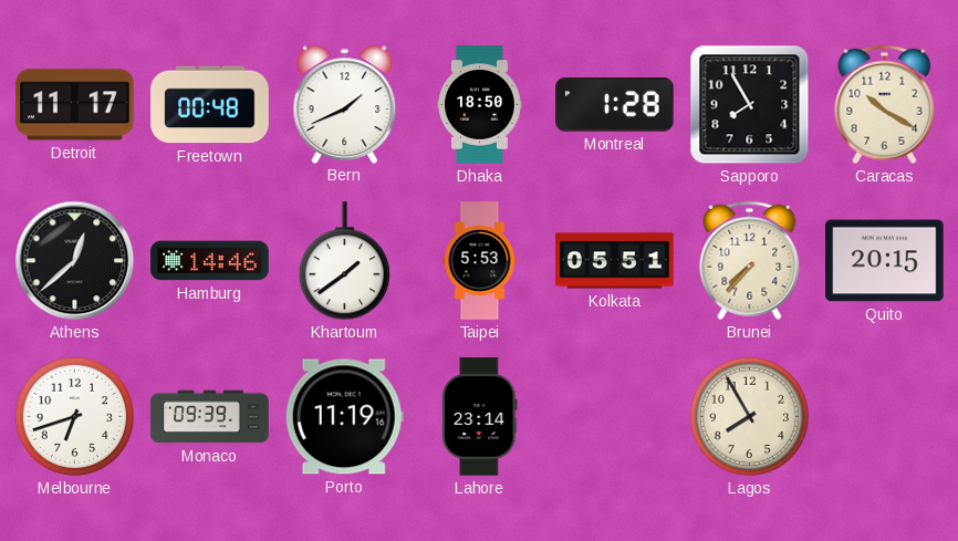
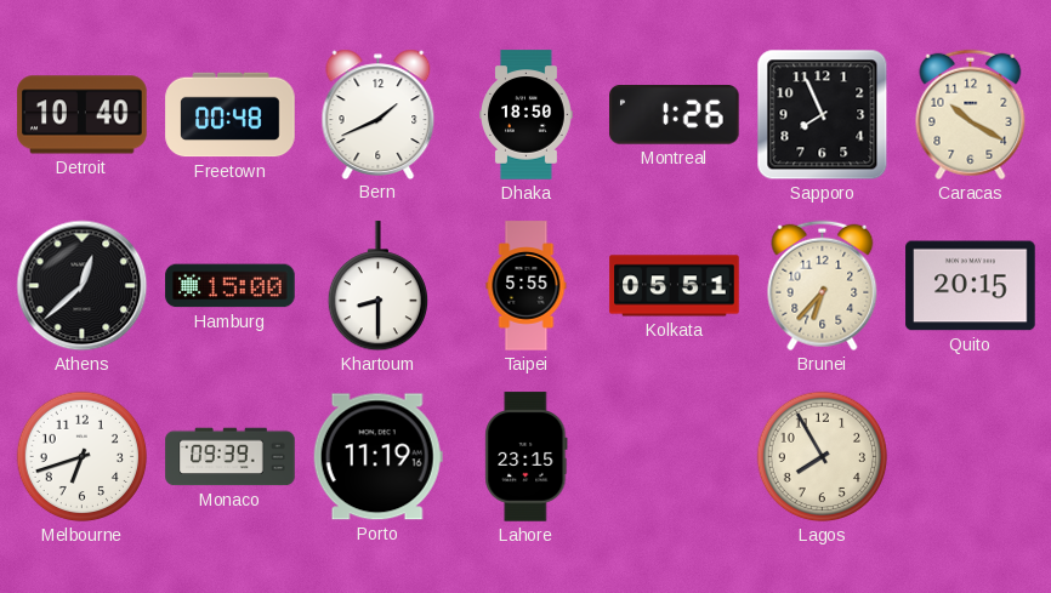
Detroit: 11:17 -> 10:40
Montreal: 1:28 -> 1:26
Sapporo: 7:55 -> 7:56
Hamburg: 14:46 -> 15:00
Khartoum: 1:39 -> 8:30
Taipei: 5:53 -> 5:55
Brunei: 7:37 -> 6:37
Lahore: 23:14 -> 23:15
